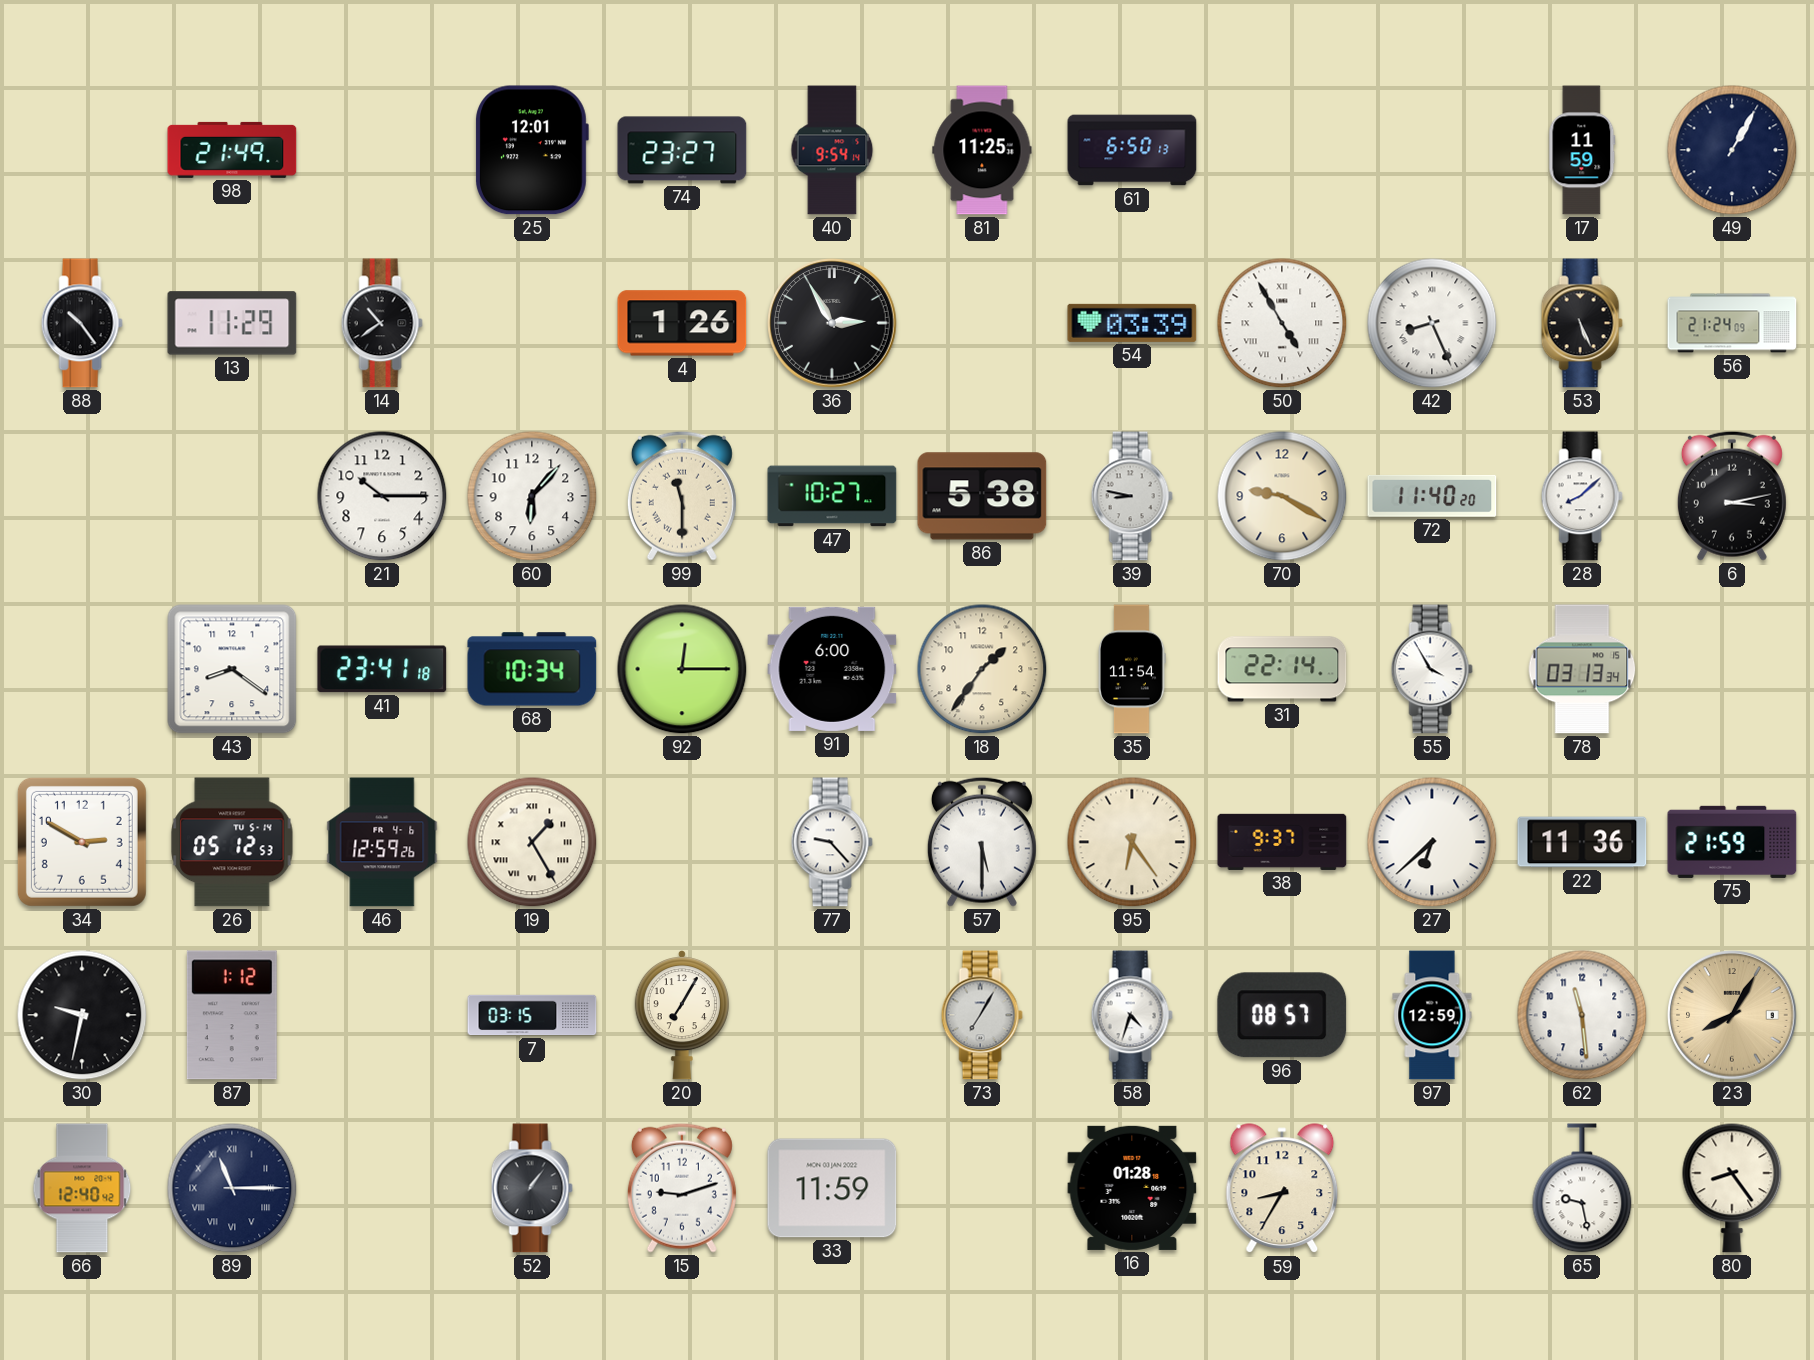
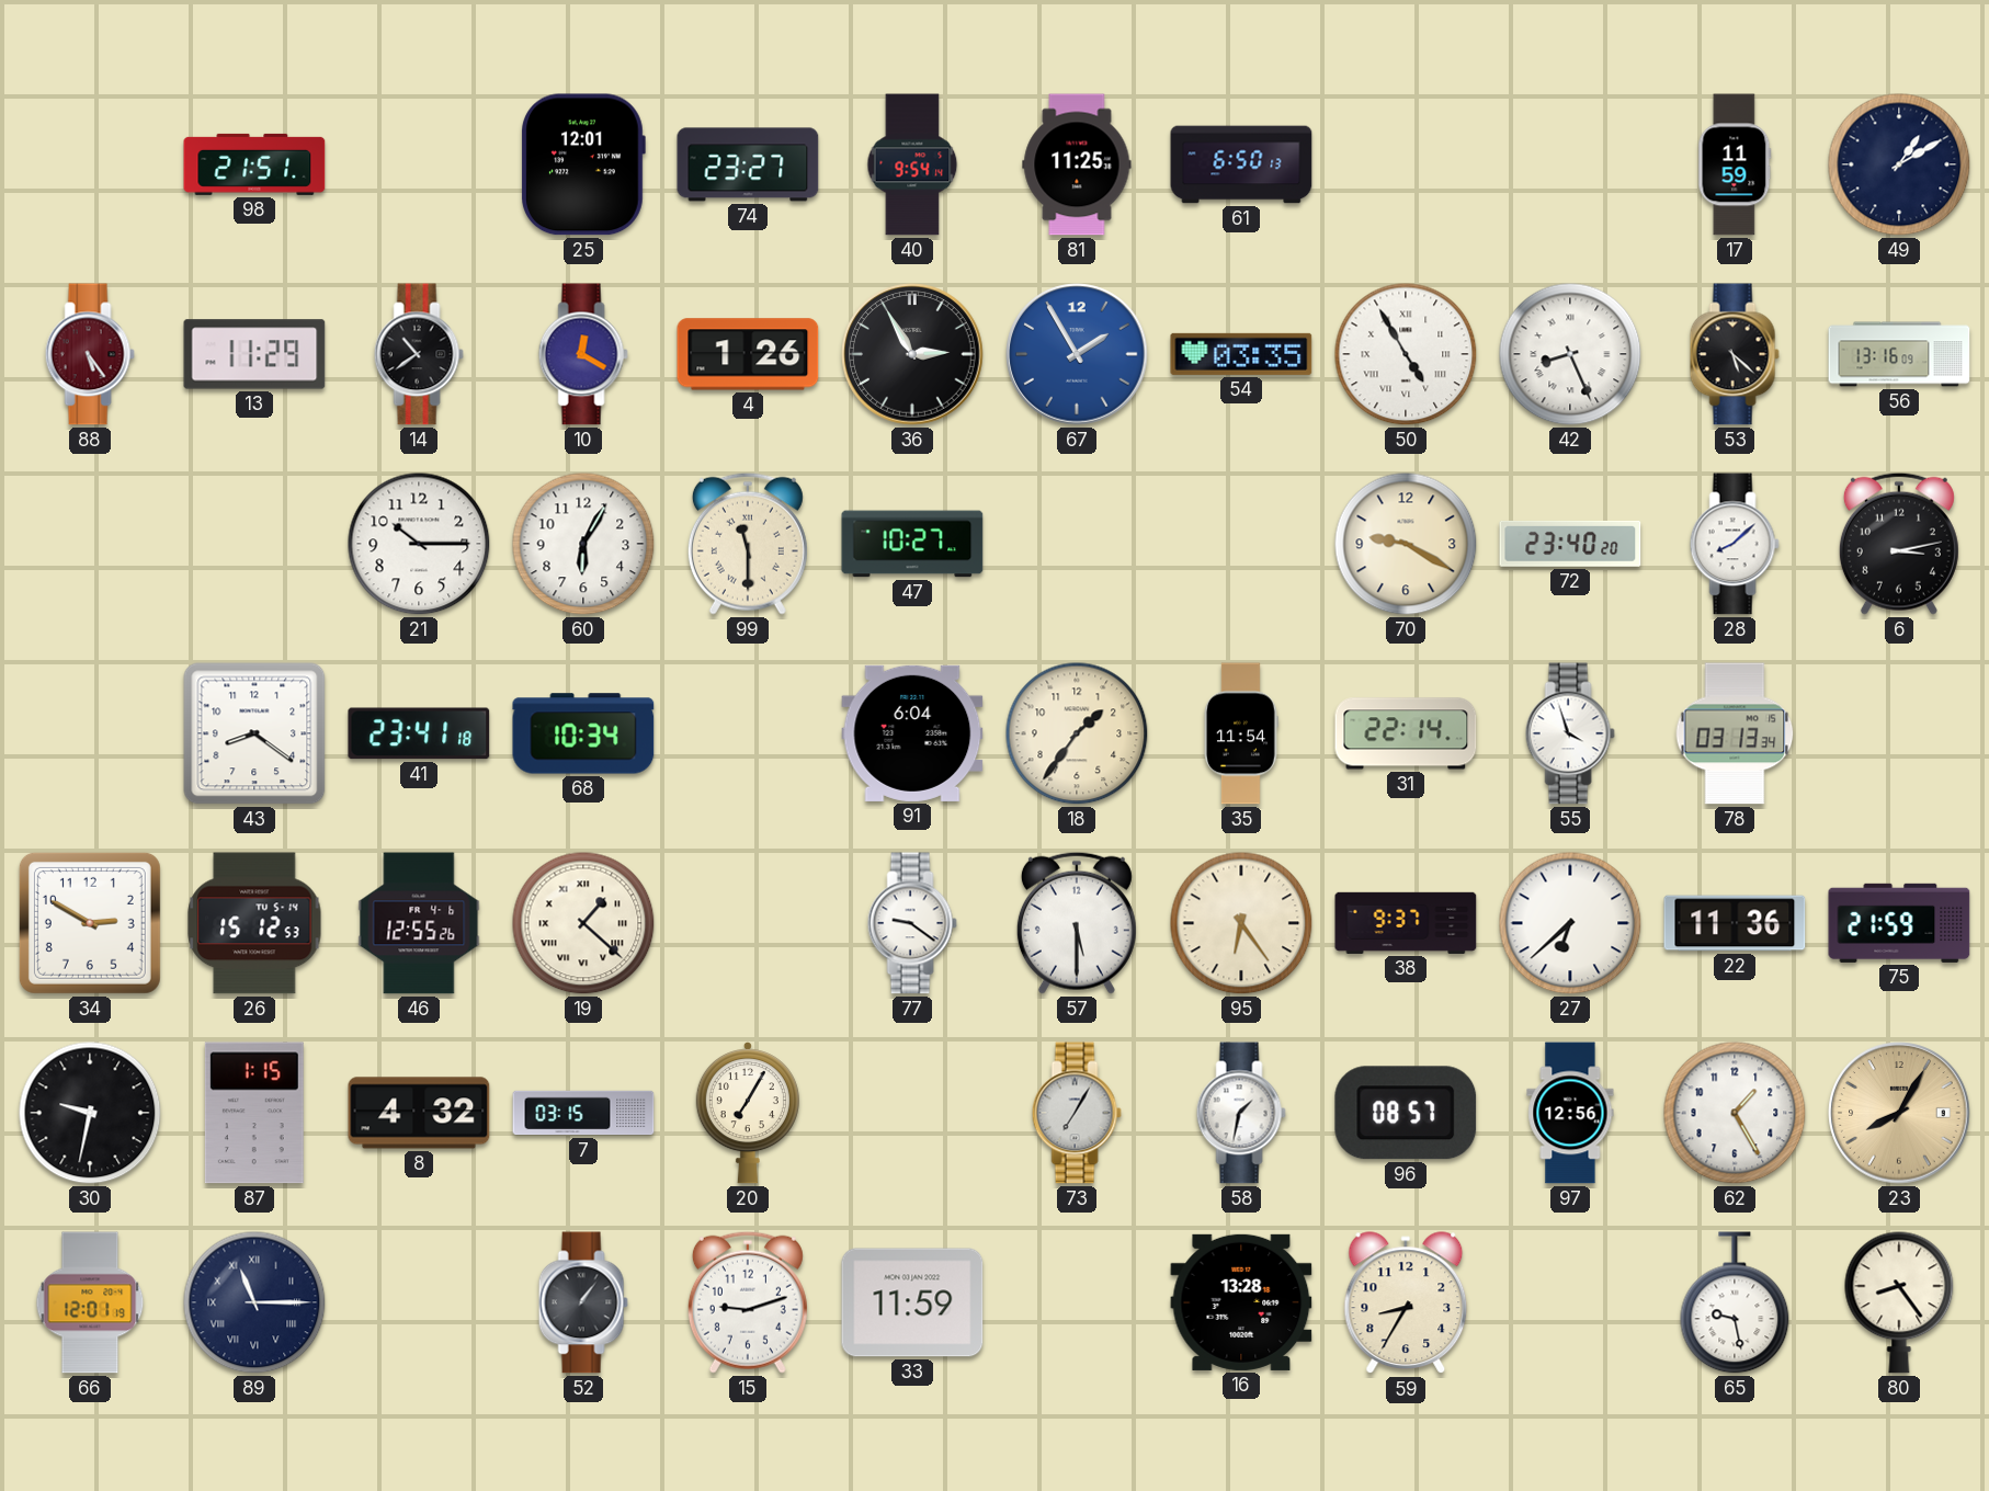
98: 21:49 -> 21:51
49: 1:05 -> 1:10
88: 10:24 -> 5:24
88 dial: black -> burgundy
10: none -> 12:20
67: none -> 1:55
54: 03:39 -> 03:35
53: 5:26 -> 5:22
56: 21:24 -> 13:16
60: 6:07 -> 6:05
86: 5:38 -> none
39: 8:47 -> none
72: 11:40 -> 23:40
92: 12:15 -> none
91: 6:00 -> 6:04
55: 3:55 -> 3:57
26: 05:12 -> 15:12
46: 12:59 -> 12:55
19: 1:25 -> 1:22
77: 9:23 -> 9:21
87: 1:12 -> 1:15
8: none -> 4:32
58: 4:33 -> 1:32
97: 12:59 -> 12:56
62: 11:29 -> 1:25
66: 12:40 -> 12:01
16: 01:28 -> 13:28
